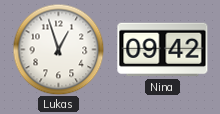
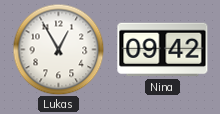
Lukas: 12:57 -> 12:55
